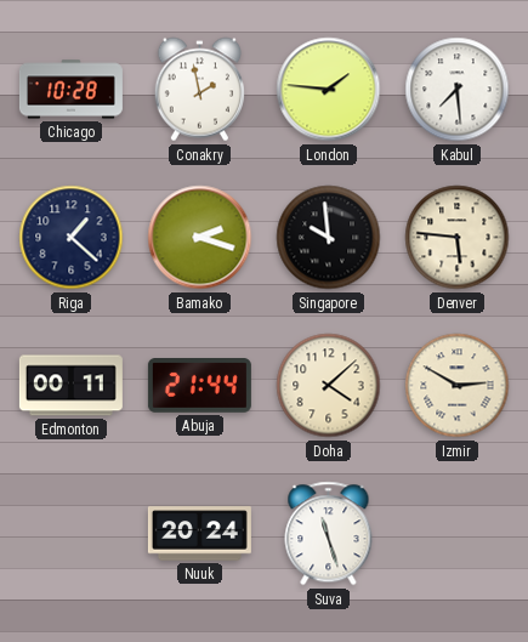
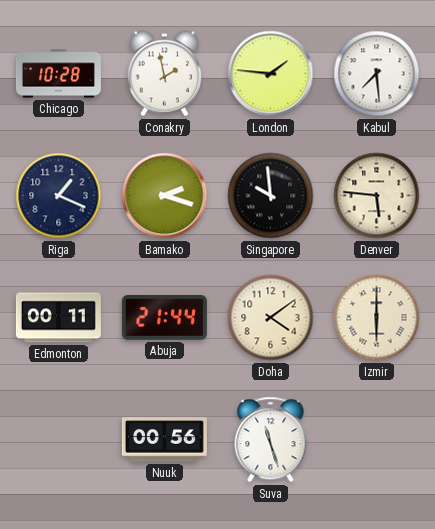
Riga: 1:22 -> 1:19
Doha: 4:08 -> 4:09
Izmir: 2:50 -> 6:00
Nuuk: 20:24 -> 00:56
